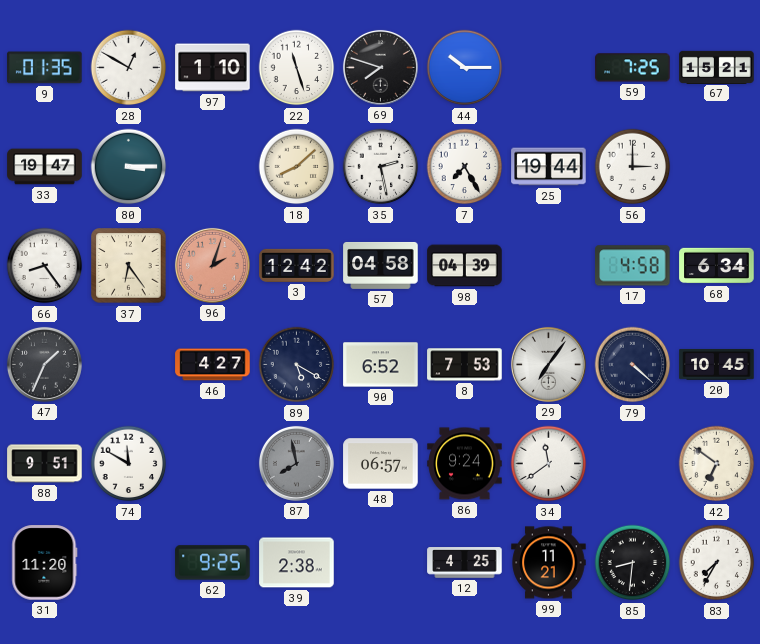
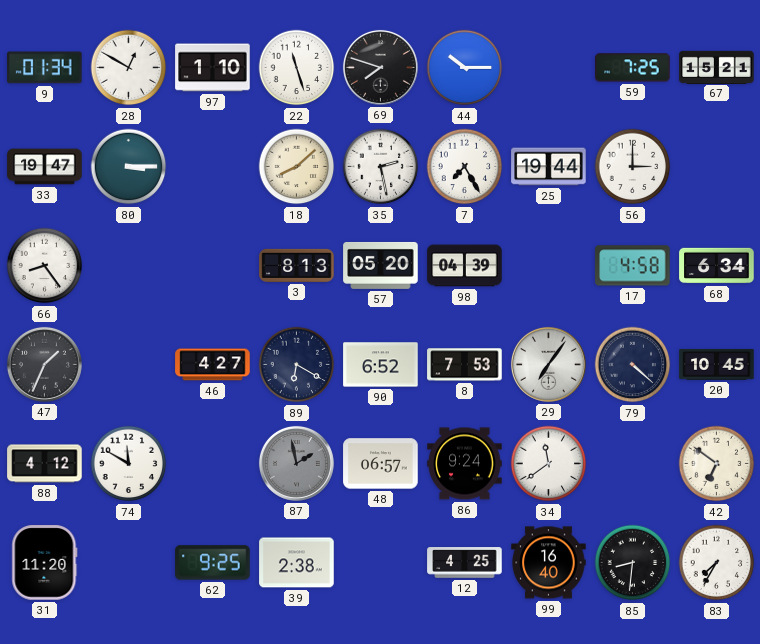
9: 01:35 -> 01:34
37: 6:24 -> none
96: 2:03 -> none
3: 12:42 -> 8:13
57: 04:58 -> 05:20
89: 5:20 -> 6:20
88: 9:51 -> 4:12
87: 7:58 -> 1:58
99: 11:21 -> 16:40
